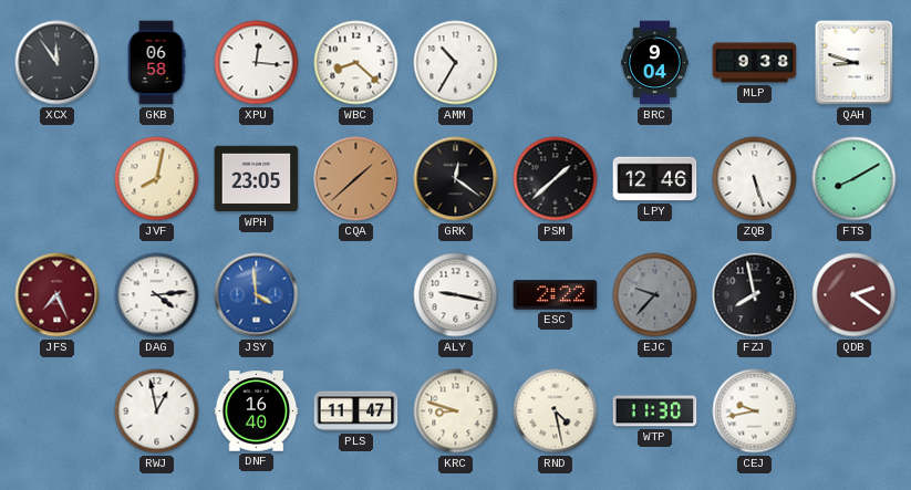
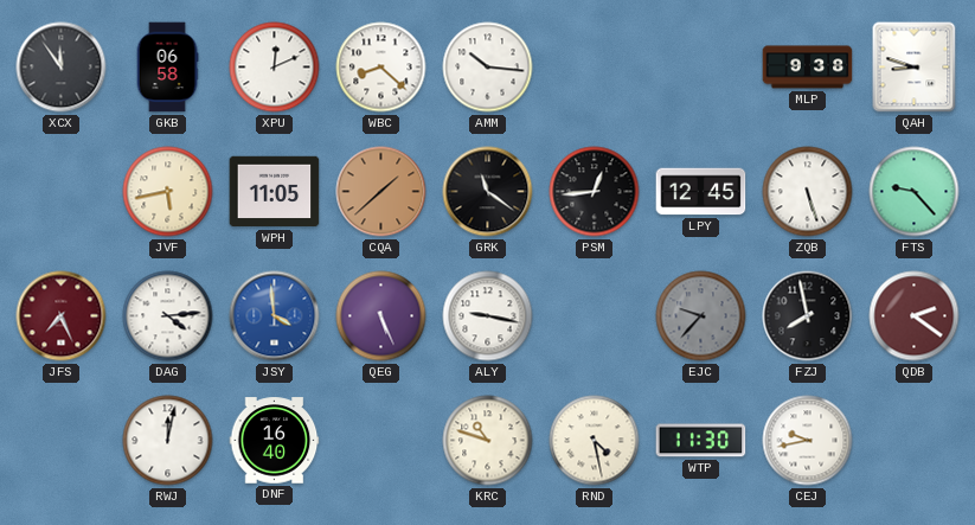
XPU: 12:16 -> 12:11
AMM: 10:35 -> 10:16
BRC: 9:04 -> none
JVF: 8:02 -> 5:43
WPH: 23:05 -> 11:05
GRK: 12:21 -> 11:21
PSM: 1:38 -> 12:44
LPY: 12:46 -> 12:45
FTS: 8:10 -> 9:23
QEG: none -> 5:26
ESC: 2:22 -> none
RWJ: 12:58 -> 12:02
PLS: 11:47 -> none
KRC: 8:48 -> 10:48
